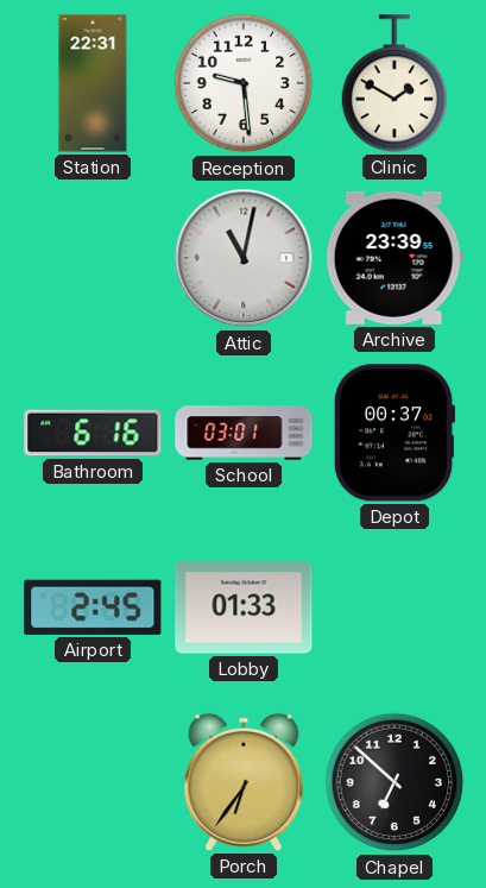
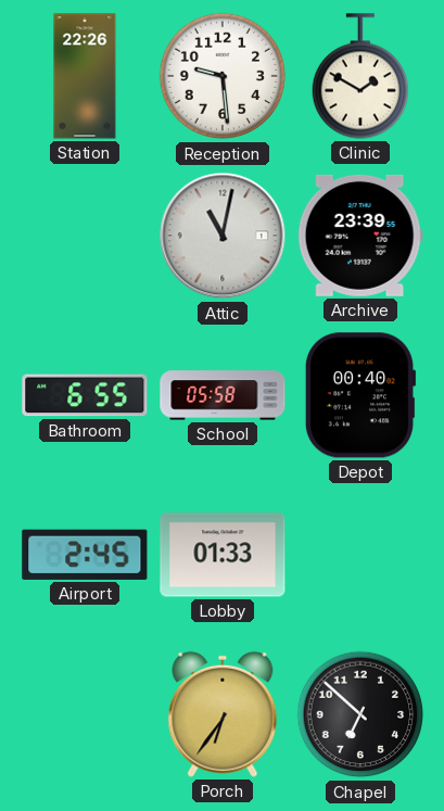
Station: 22:31 -> 22:26
Bathroom: 6:16 -> 6:55
School: 03:01 -> 05:58
Depot: 00:37 -> 00:40
